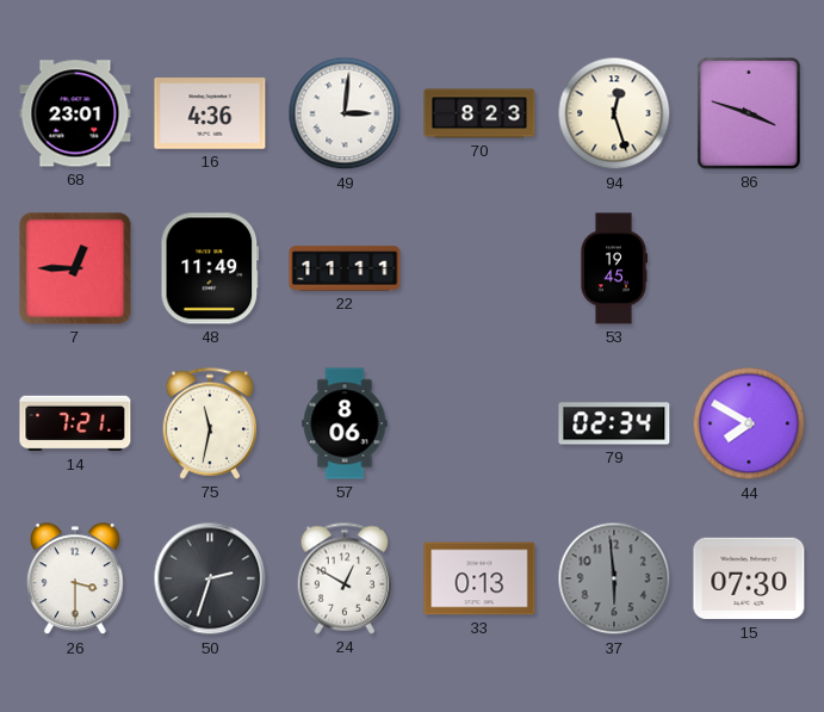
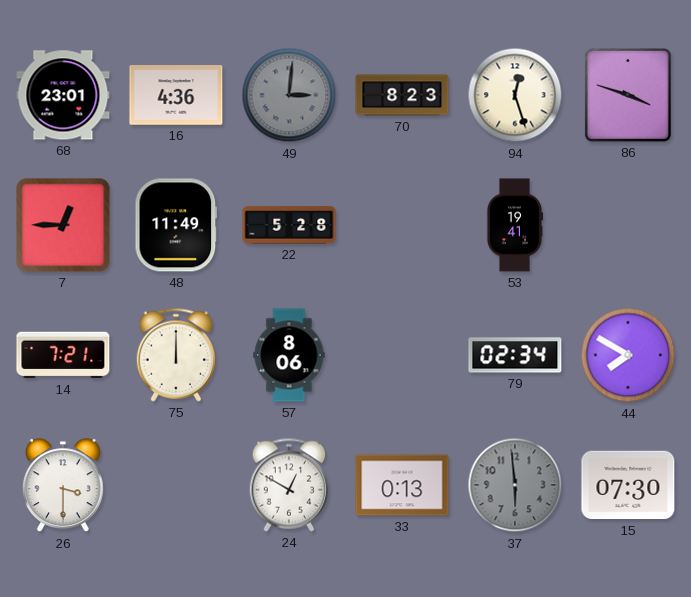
49 dial: white -> grey
22: 11:11 -> 5:28
53: 19:45 -> 19:41
75: 11:32 -> 12:00
50: 2:33 -> none
